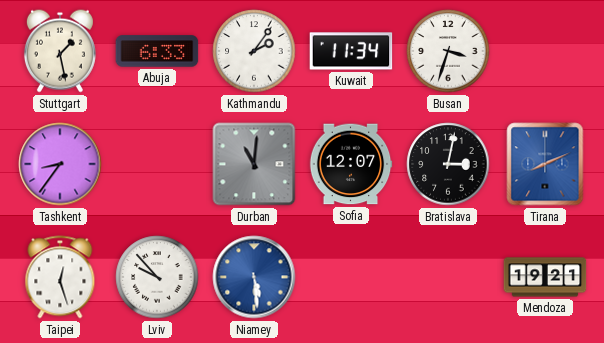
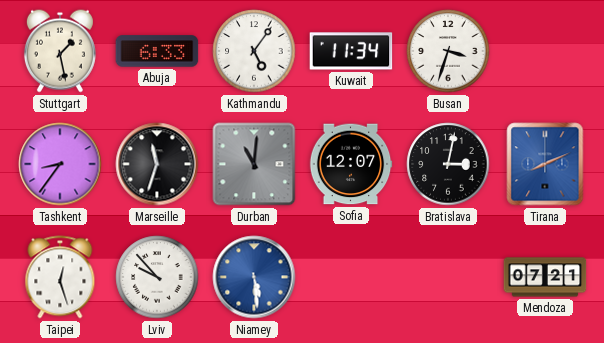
Kathmandu: 2:06 -> 5:06
Marseille: none -> 11:33
Mendoza: 19:21 -> 07:21
